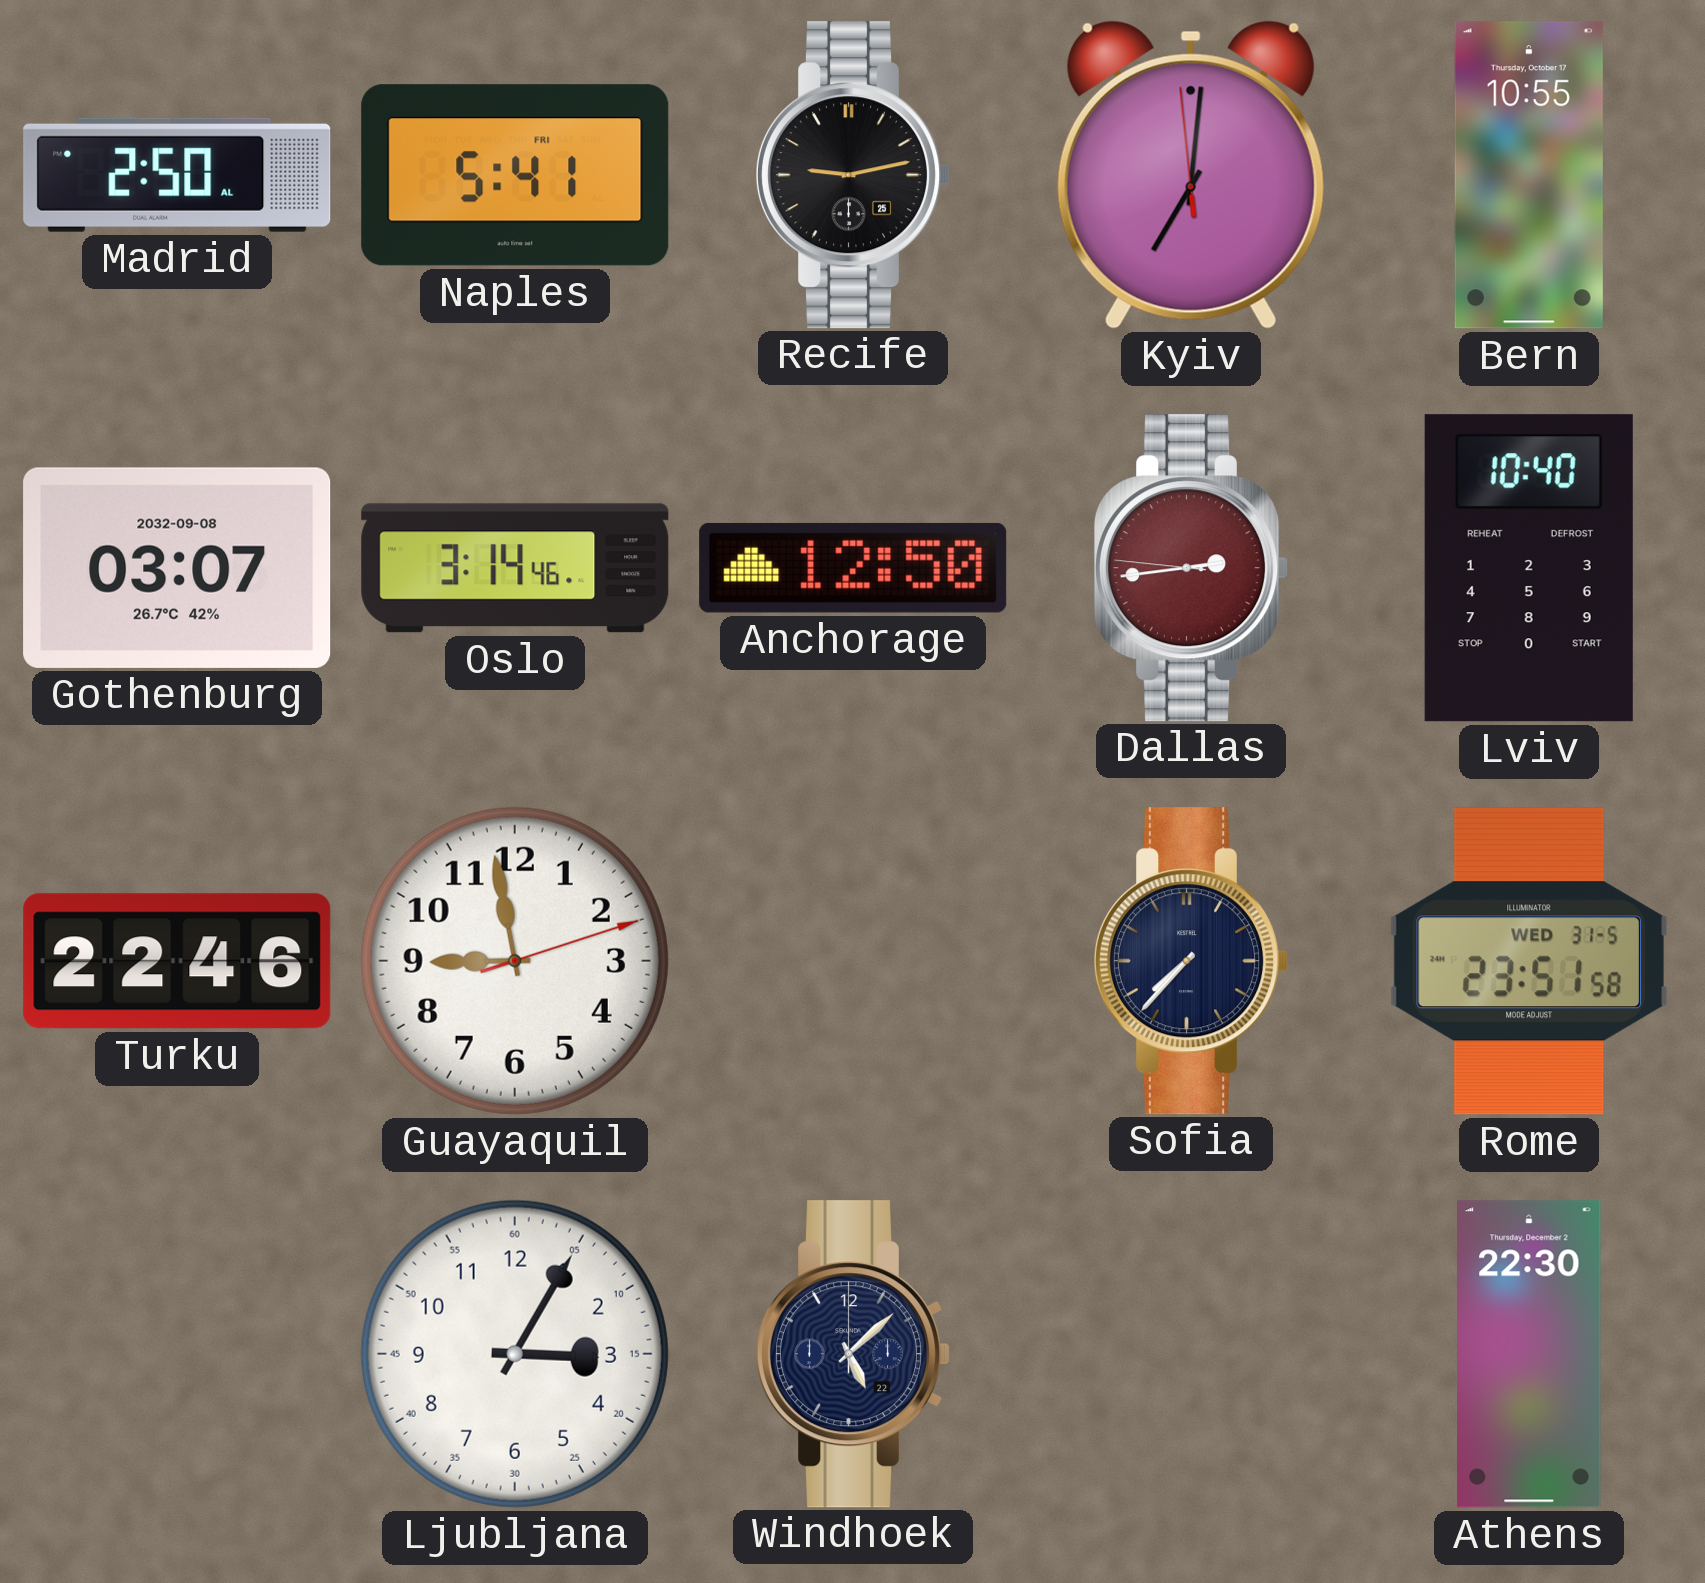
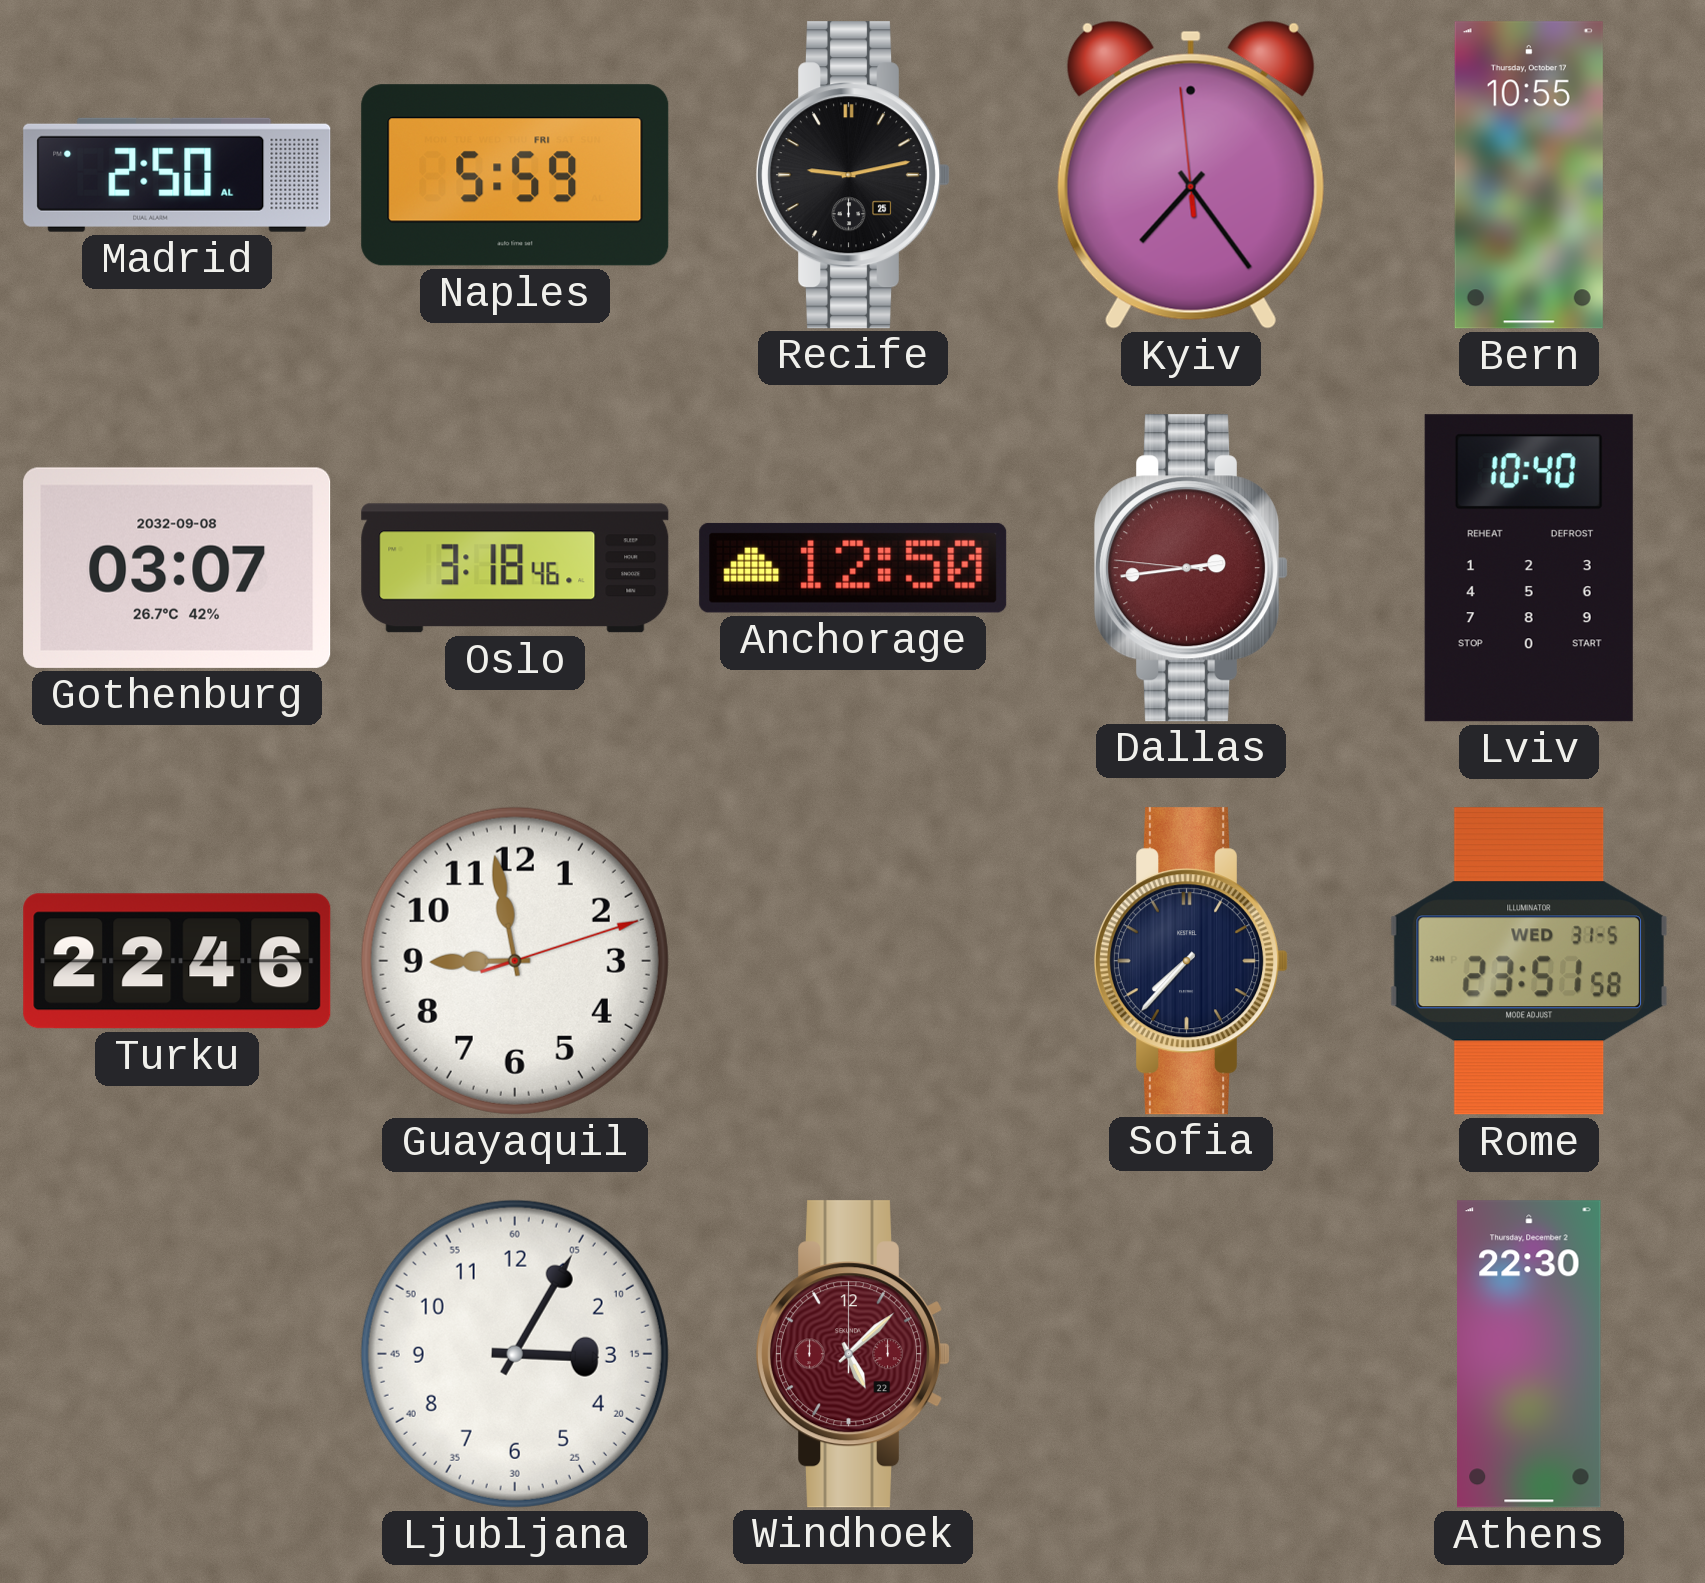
Naples: 5:41 -> 5:59
Kyiv: 7:00 -> 7:23
Oslo: 3:14 -> 3:18
Windhoek dial: navy -> burgundy
